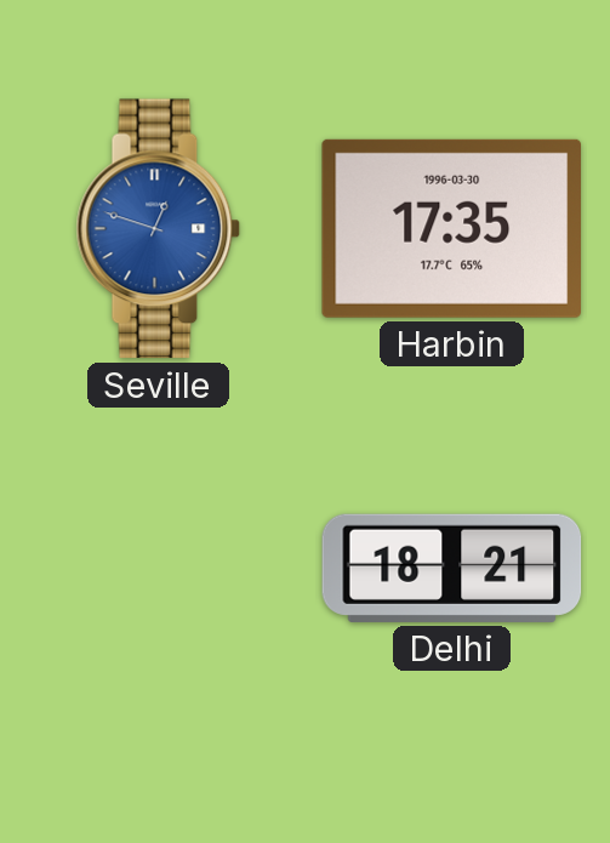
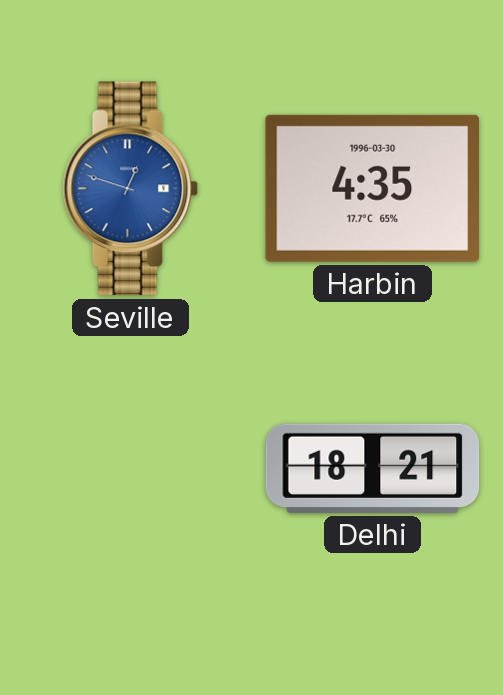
Harbin: 17:35 -> 4:35
